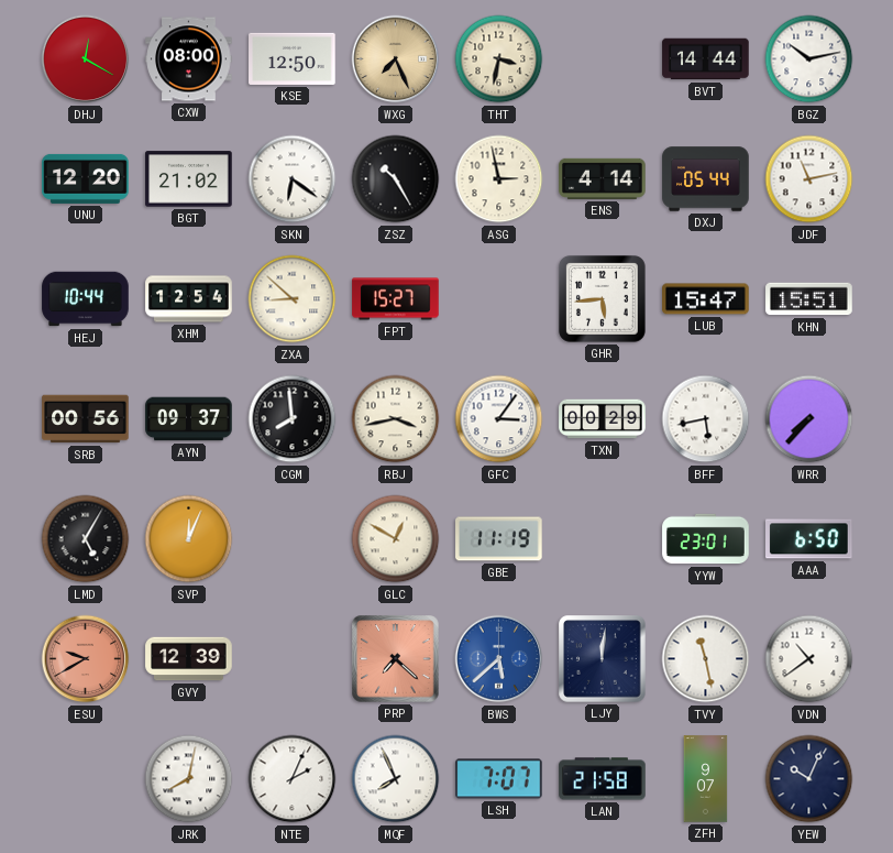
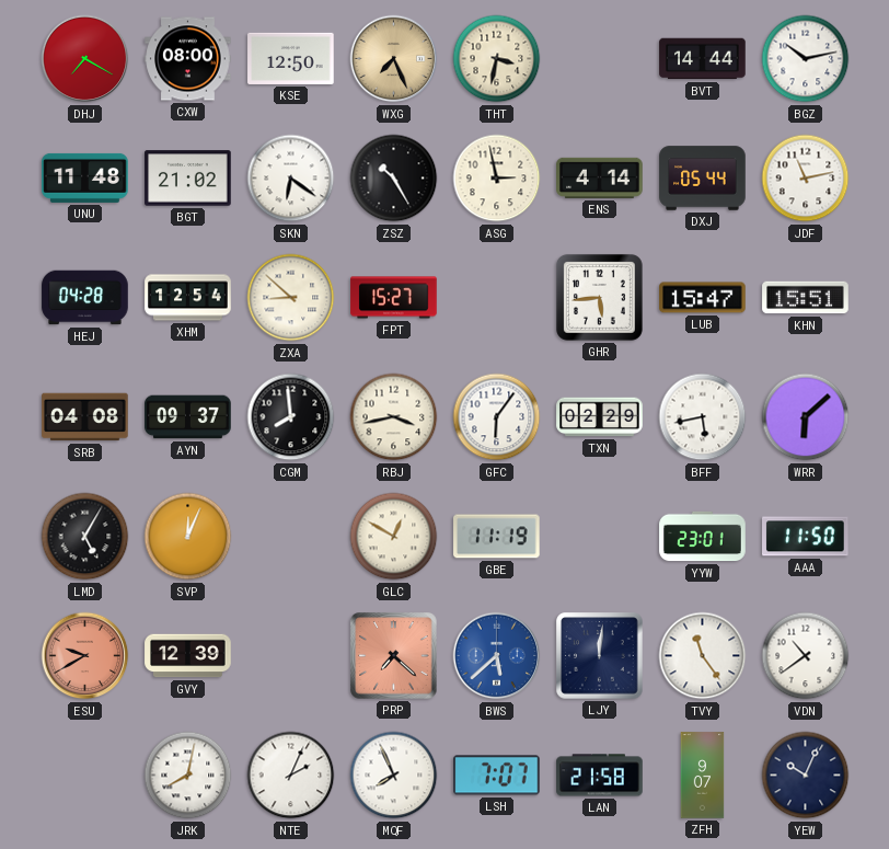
DHJ: 12:20 -> 7:20
UNU: 12:20 -> 11:48
HEJ: 10:44 -> 04:28
SRB: 00:56 -> 04:08
GFC: 3:06 -> 6:06
TXN: 00:29 -> 02:29
WRR: 7:37 -> 6:08
AAA: 6:50 -> 11:50
TVY: 11:28 -> 11:24
